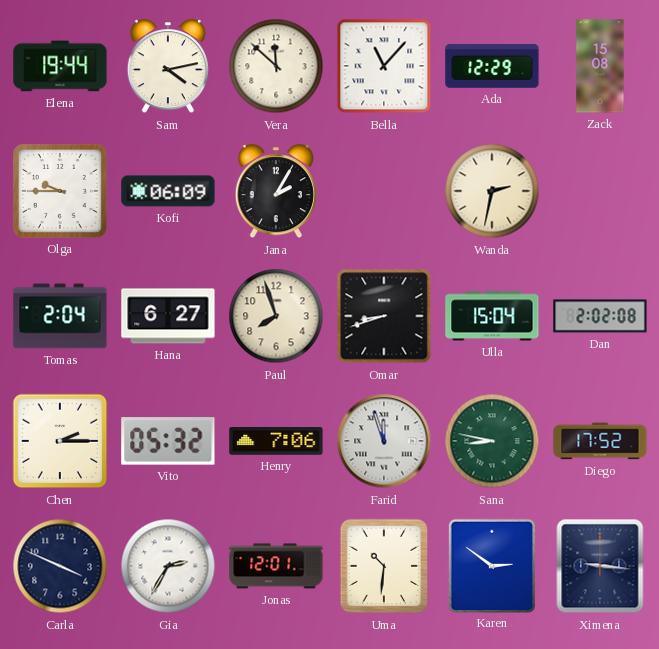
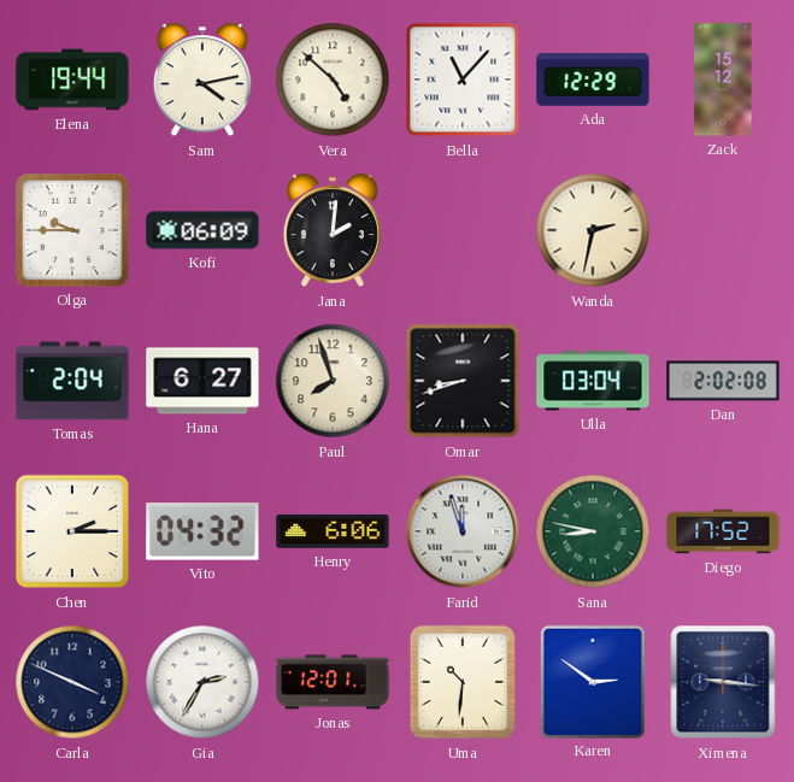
Vera: 11:52 -> 4:52
Zack: 15:08 -> 15:12
Jana: 2:05 -> 2:01
Ulla: 15:04 -> 03:04
Vito: 05:32 -> 04:32
Henry: 7:06 -> 6:06
